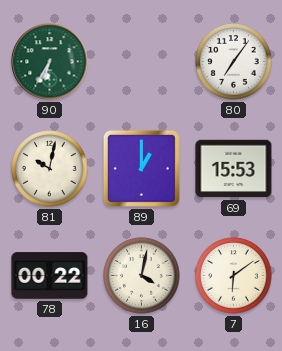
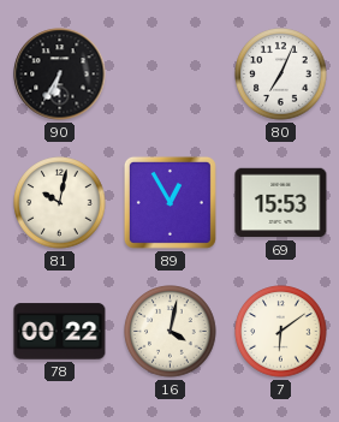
90 dial: green -> black
80: 7:06 -> 7:04
89: 1:00 -> 12:55
